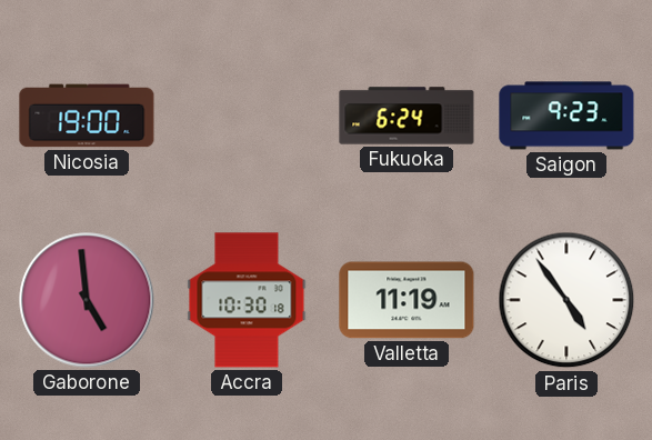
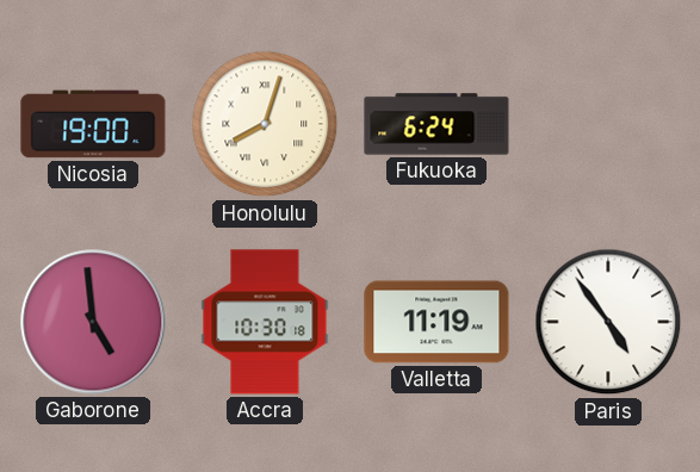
Honolulu: none -> 8:03
Saigon: 9:23 -> none
